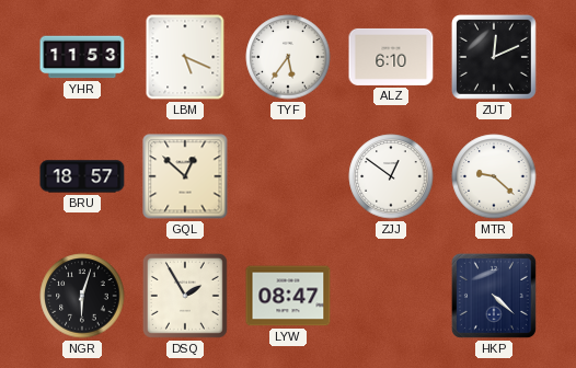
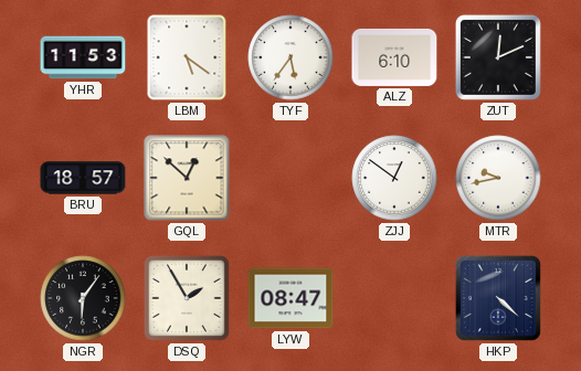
LBM: 5:19 -> 5:21
MTR: 9:22 -> 9:43
NGR: 6:03 -> 6:06
